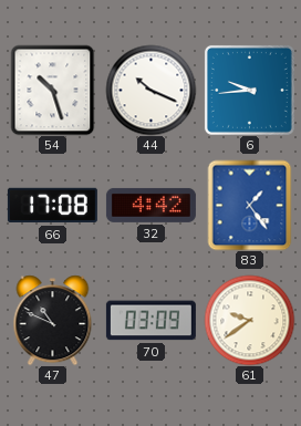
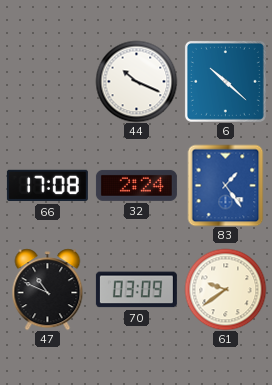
54: 10:27 -> none
6: 9:44 -> 10:22
32: 4:42 -> 2:24
